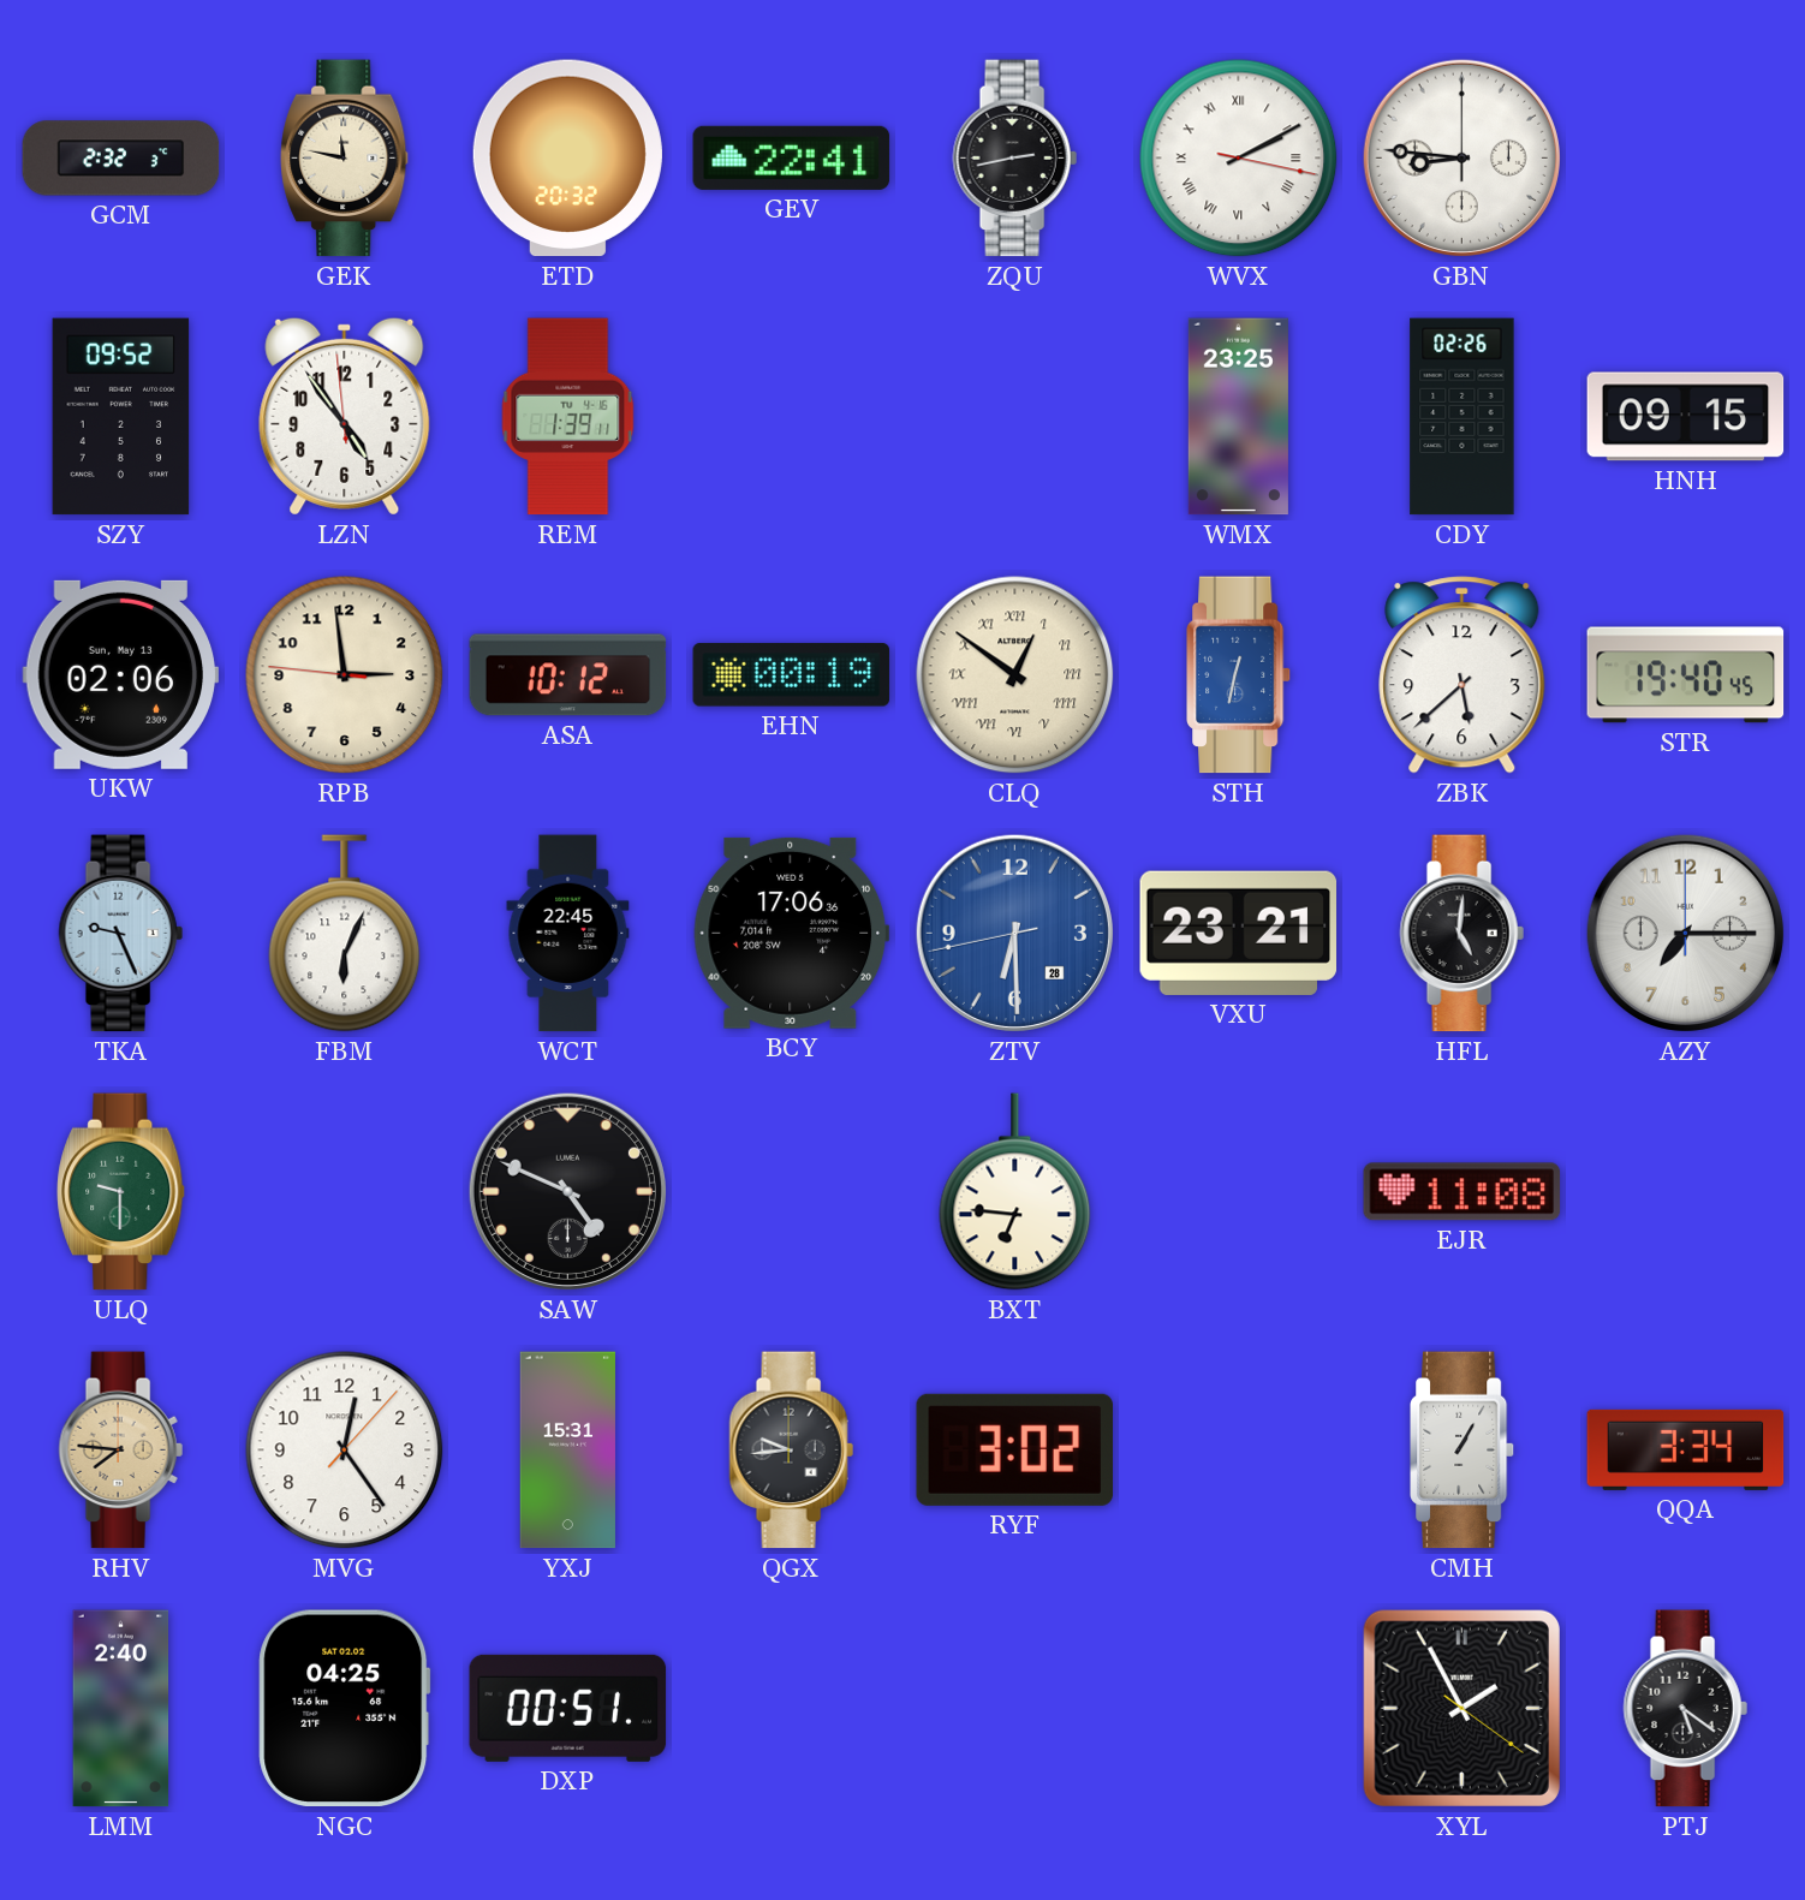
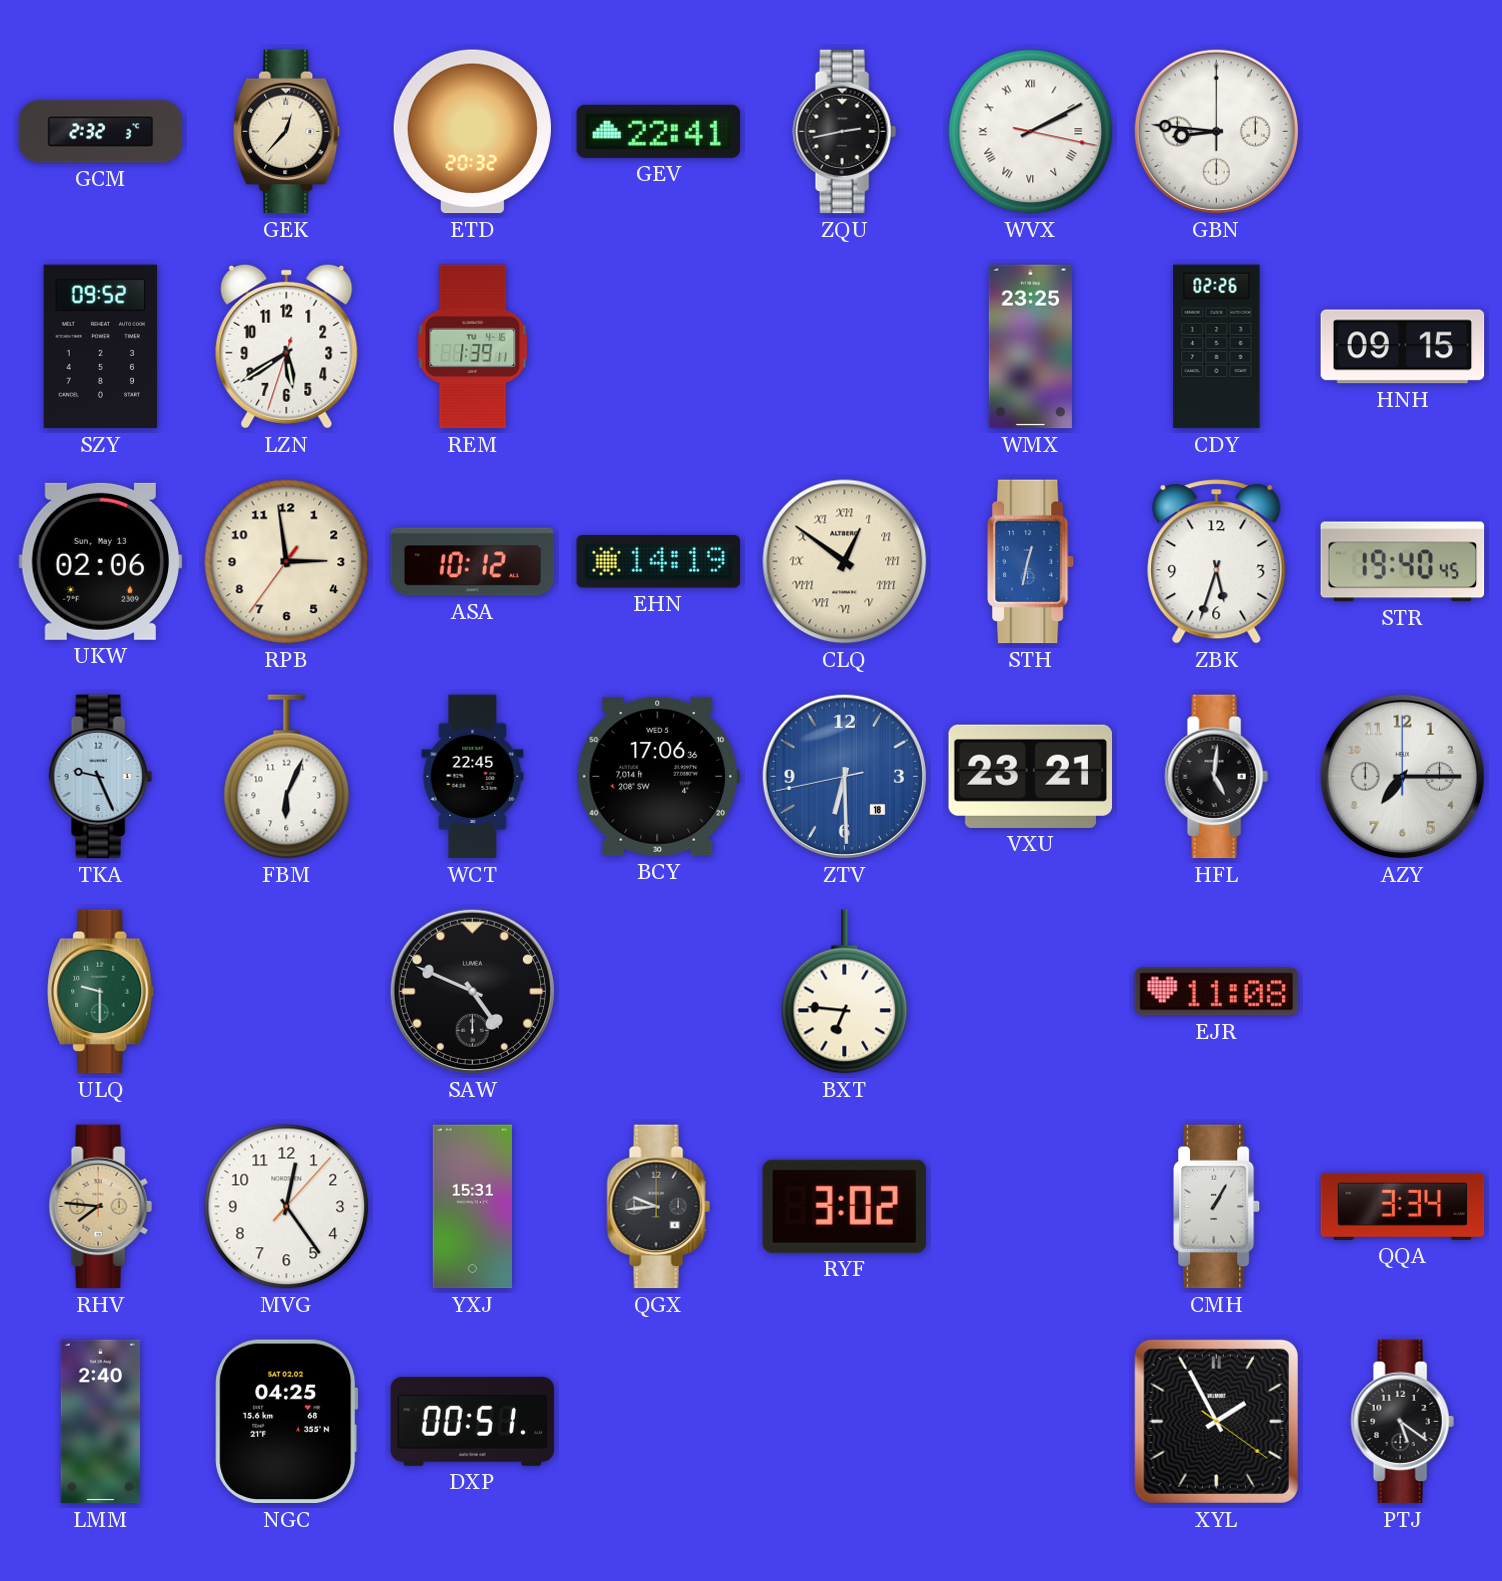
GEK: 11:47 -> 12:37
LZN: 4:53 -> 5:39
RPB: 2:58:46 -> 2:58:36
EHN: 00:19 -> 14:19
ZBK: 5:38 -> 5:33
ZTV date: 28 -> 18
